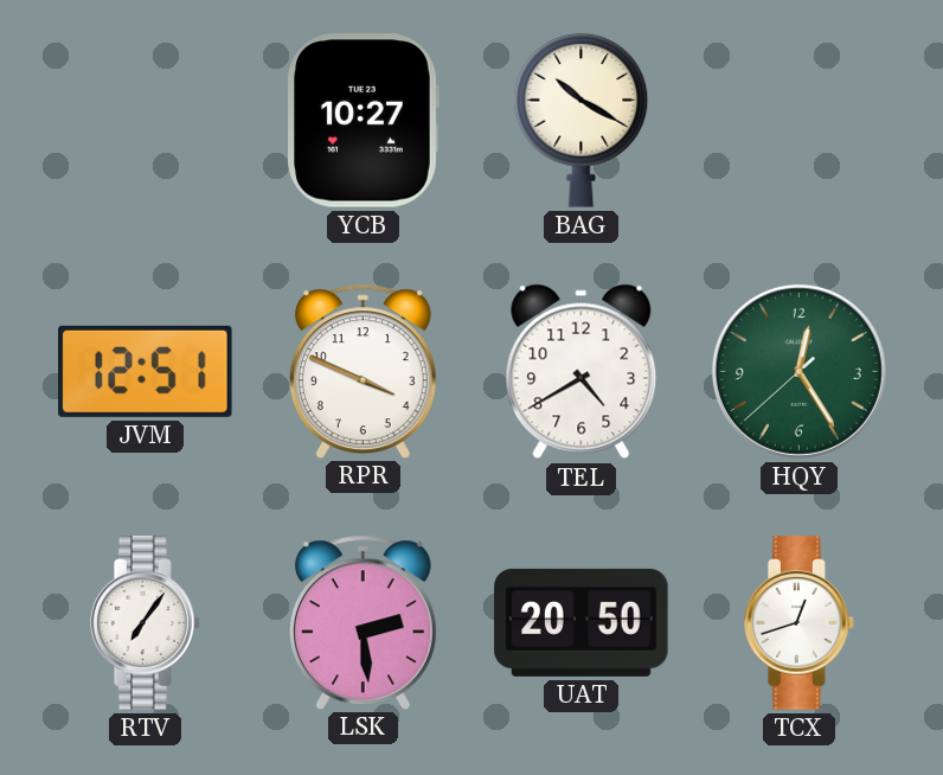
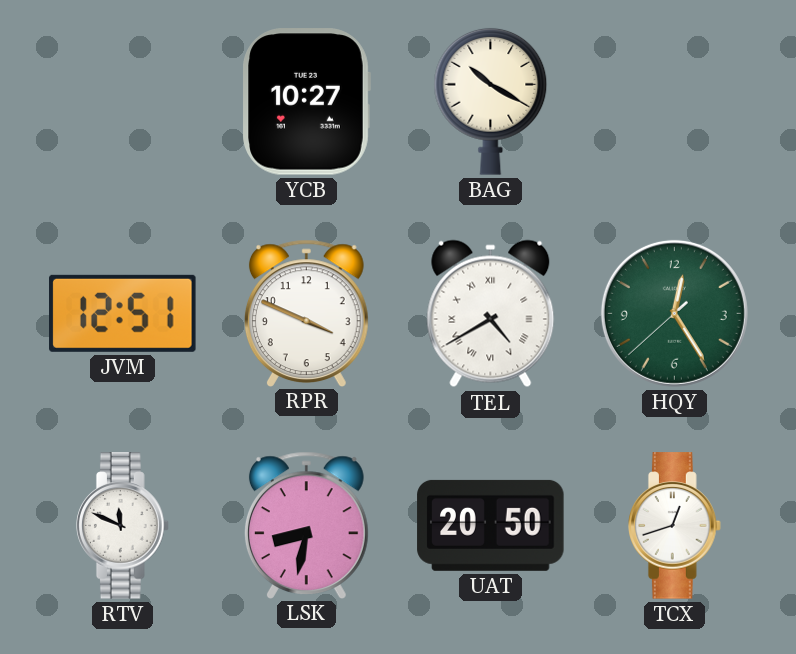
TEL numerals: Arabic -> Roman
RTV: 7:06 -> 11:49
LSK: 2:29 -> 8:32
